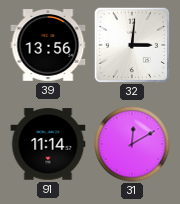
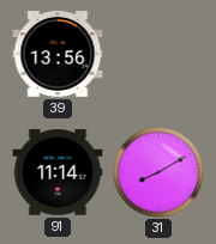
32: 3:01 -> none
31: 12:10 -> 8:10
